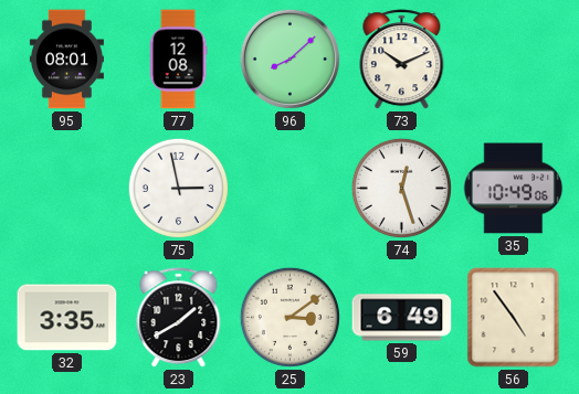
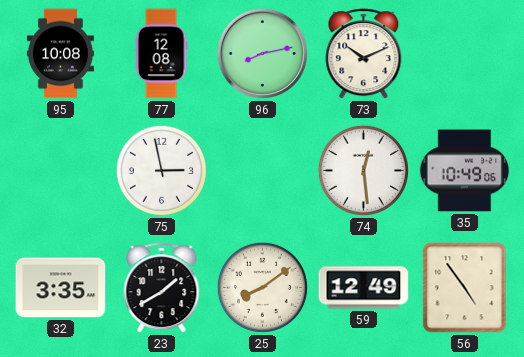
95: 08:01 -> 10:08
96: 8:08 -> 8:13
74: 12:27 -> 12:29
25: 3:09 -> 8:09
59: 6:49 -> 12:49
